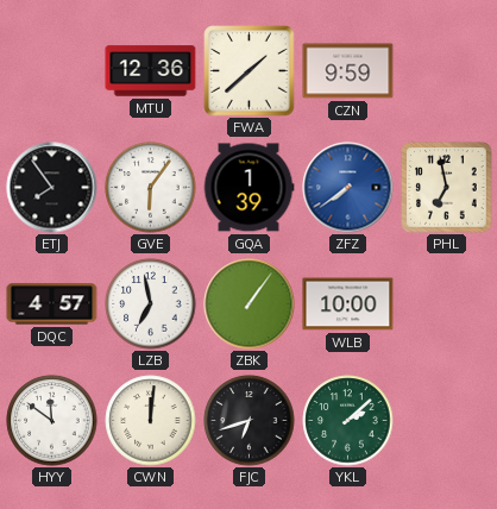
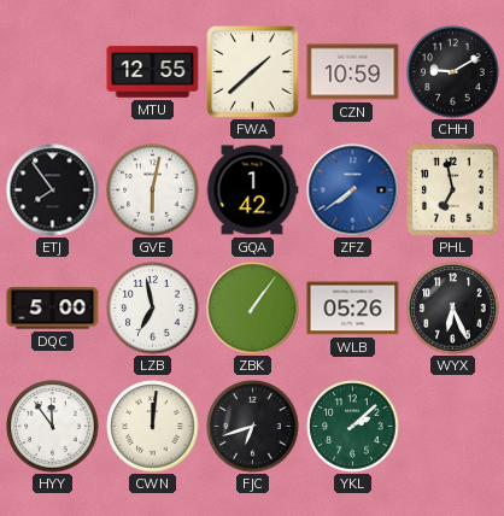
MTU: 12:36 -> 12:55
CZN: 9:59 -> 10:59
CHH: none -> 9:10
GVE: 6:06 -> 6:02
GQA: 1:39 -> 1:42
DQC: 4:57 -> 5:00
WLB: 10:00 -> 05:26
WYX: none -> 6:26
HYY: 11:51 -> 11:54
